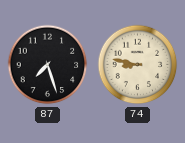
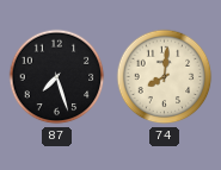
74: 8:47 -> 8:01
